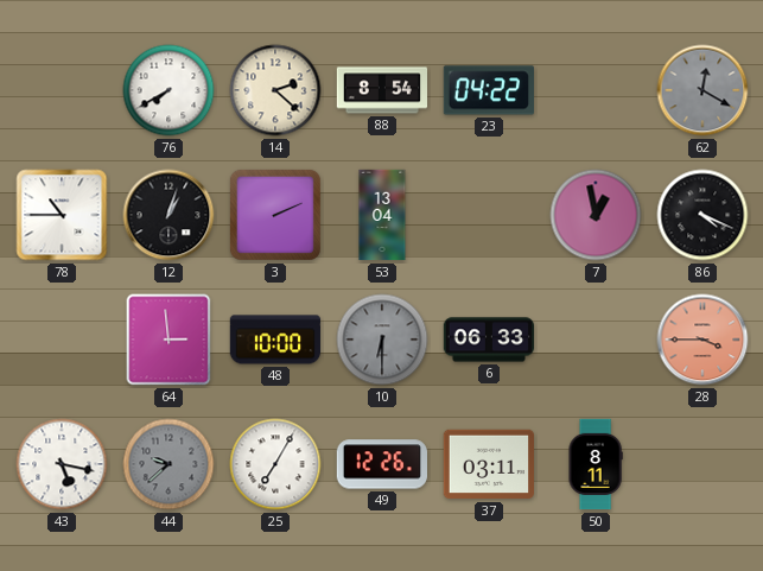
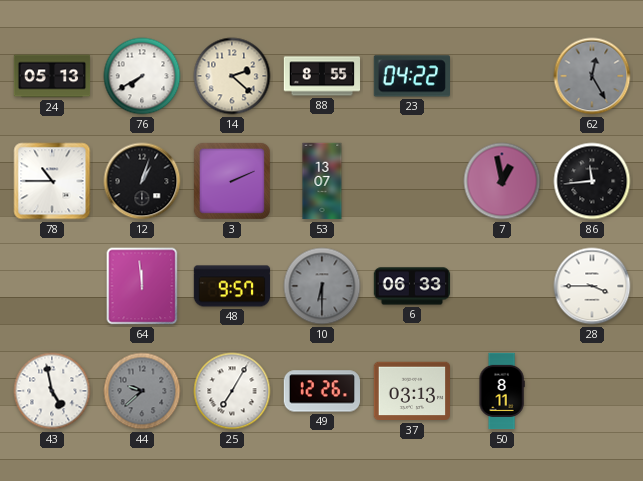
24: none -> 05:13
88: 8:54 -> 8:55
62: 12:20 -> 12:25
53: 13:04 -> 13:07
86: 4:19 -> 11:44
64: 2:59 -> 11:59
48: 10:00 -> 9:57
28 dial: salmon -> white
43: 5:17 -> 4:58
37: 03:11 -> 03:13
